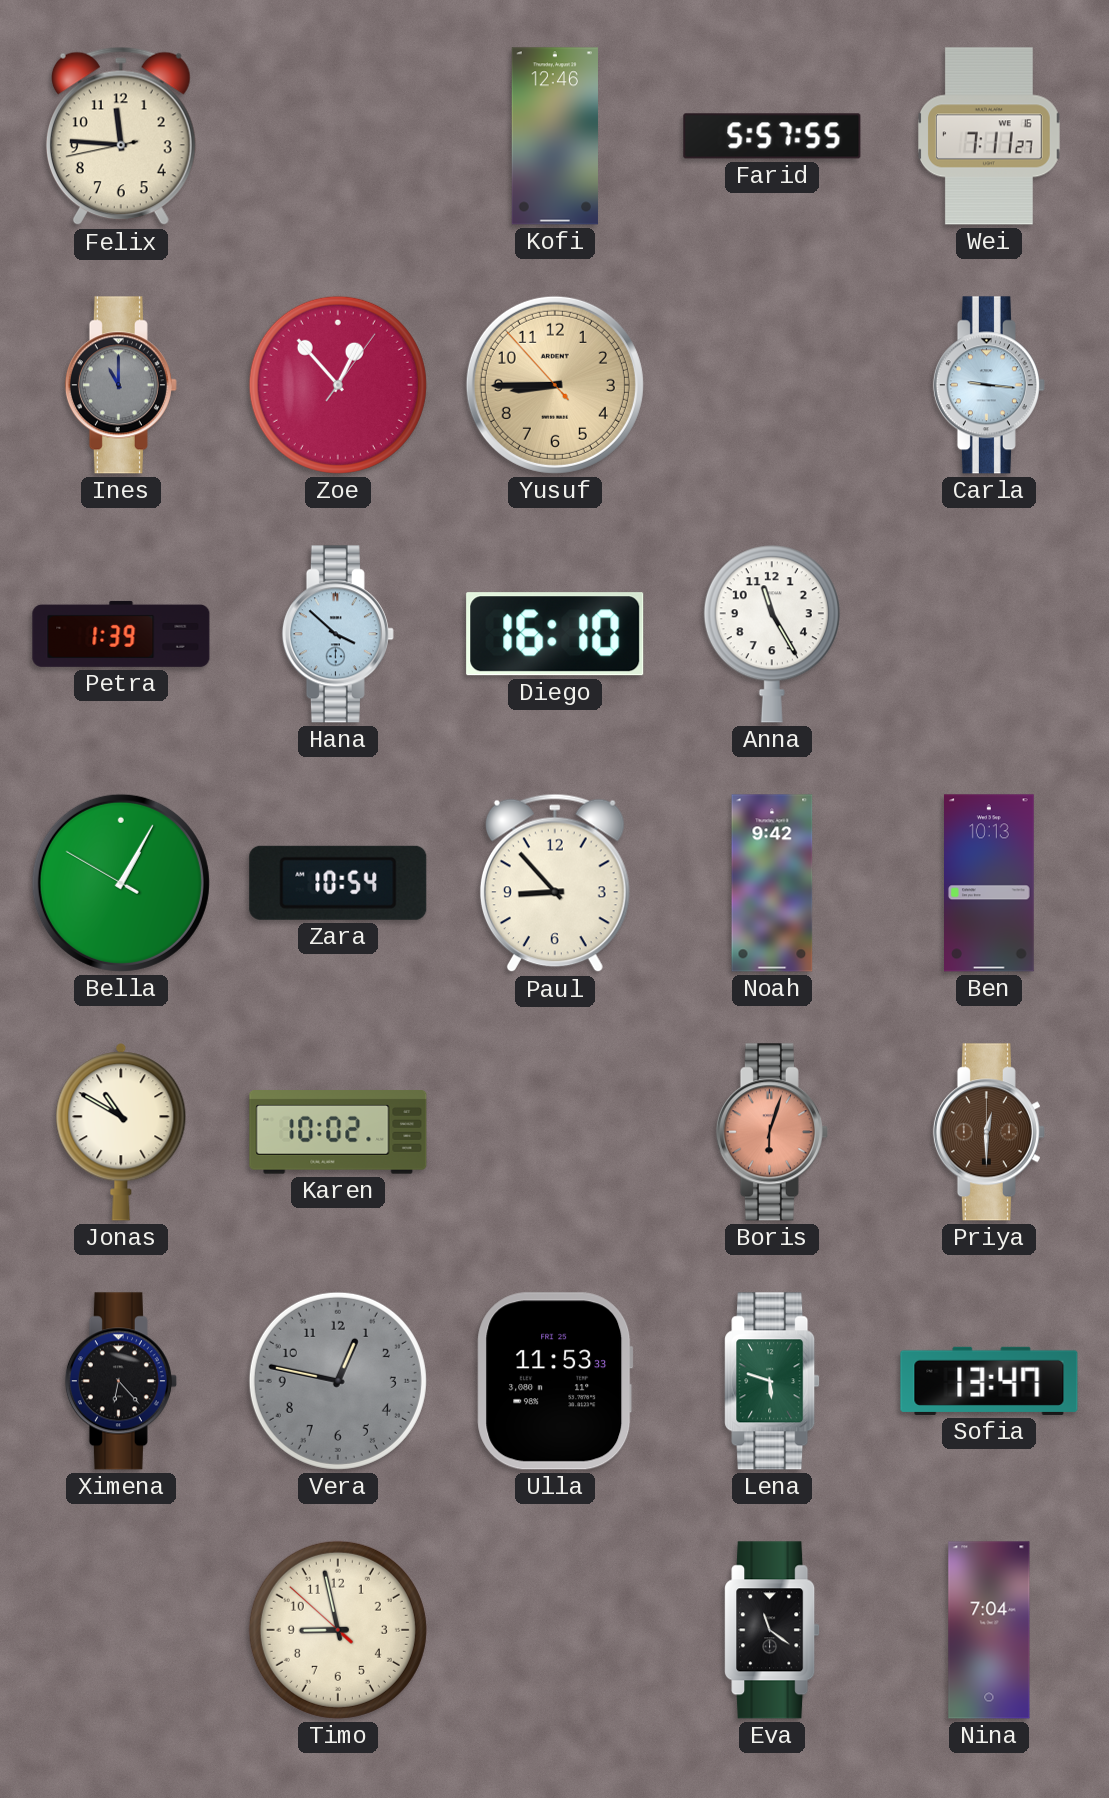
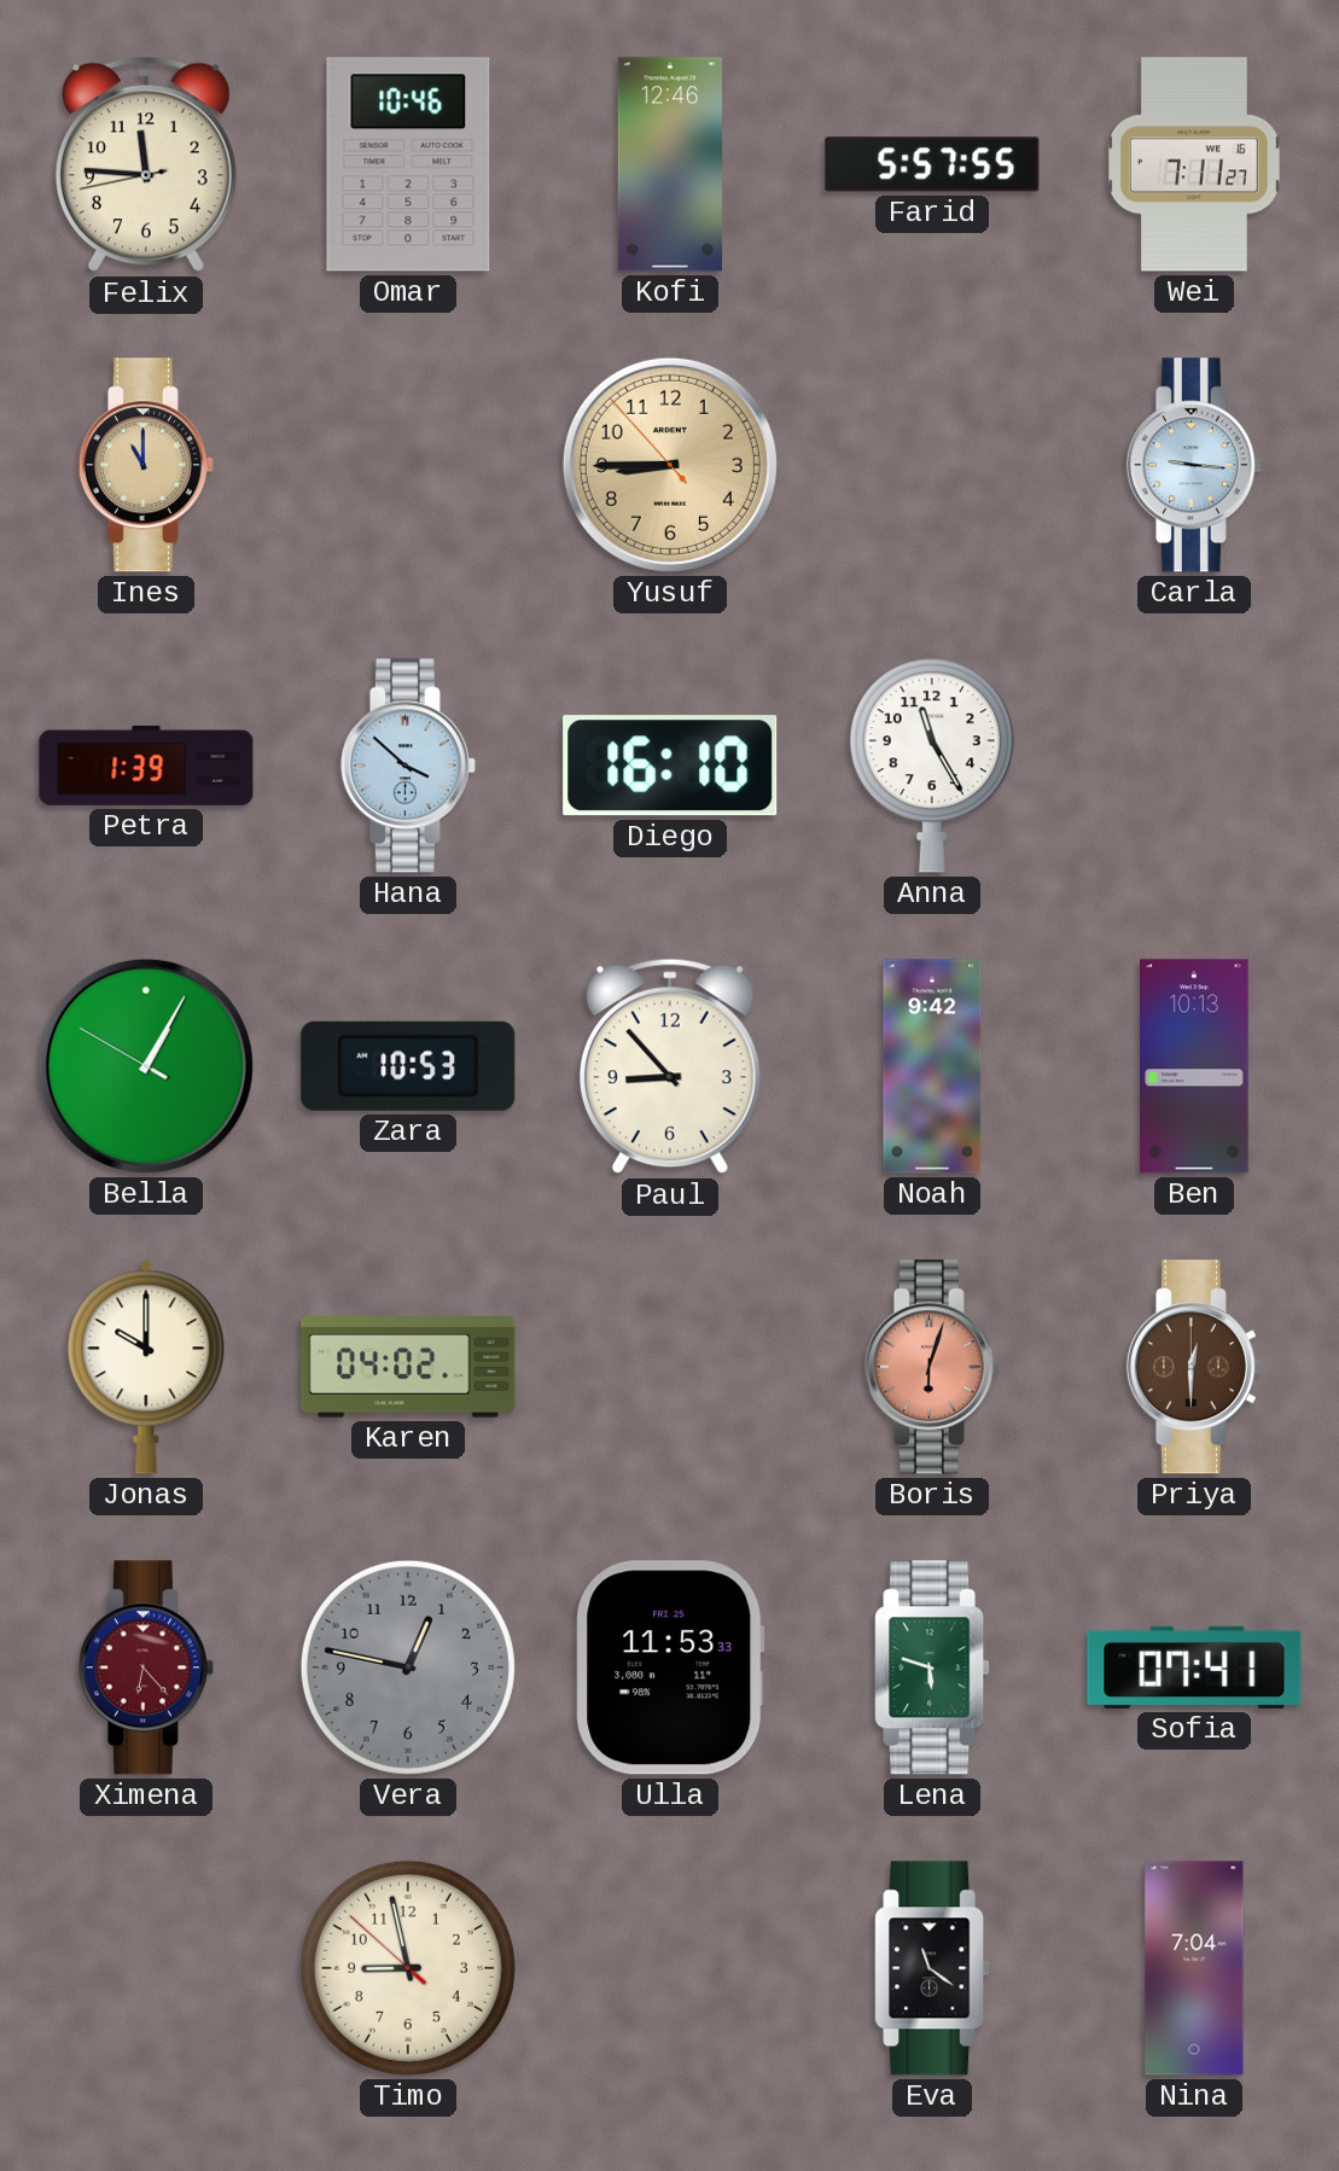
Omar: none -> 10:46
Ines dial: grey -> champagne
Zoe: 12:53 -> none
Zara: 10:54 -> 10:53
Jonas: 10:50 -> 10:00
Karen: 10:02 -> 04:02
Ximena dial: black -> burgundy
Sofia: 13:47 -> 07:41
